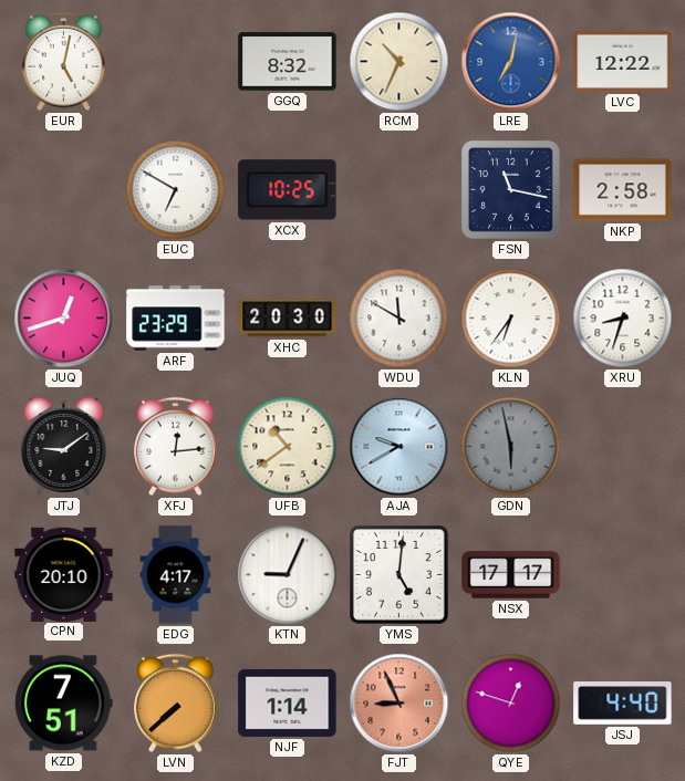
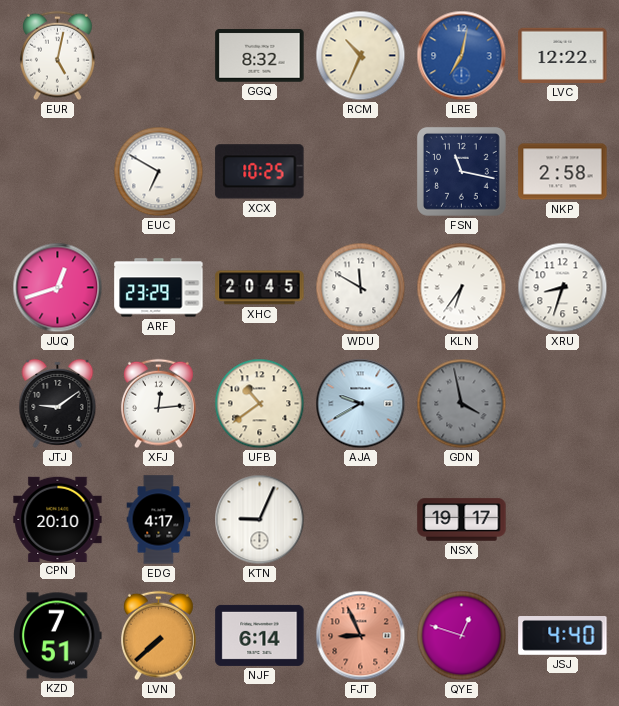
XHC: 20:30 -> 20:45
GDN: 5:58 -> 3:58
YMS: 5:01 -> none
NSX: 17:17 -> 19:17
NJF: 1:14 -> 6:14
